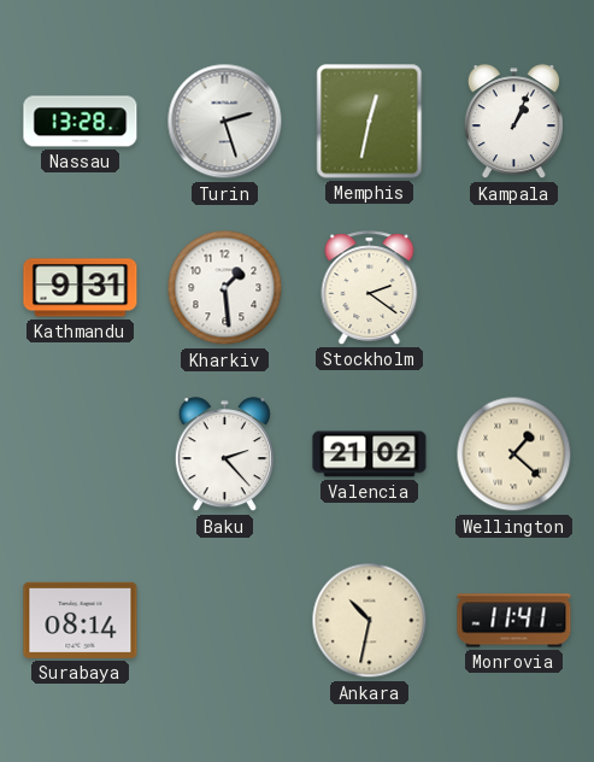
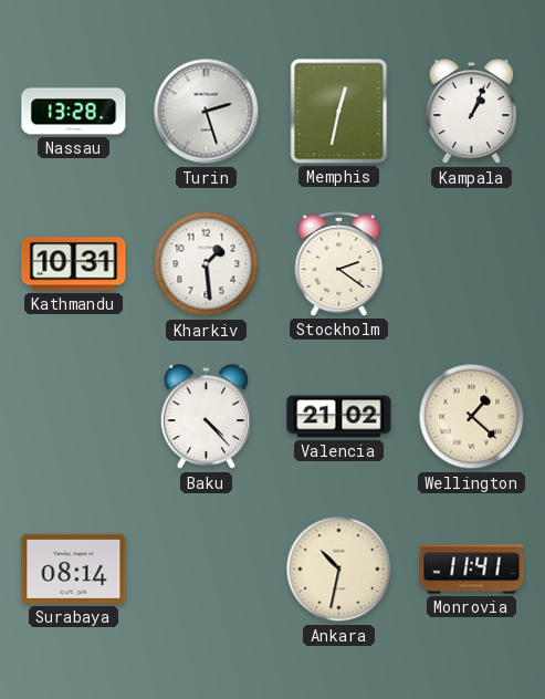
Kathmandu: 9:31 -> 10:31
Baku: 2:23 -> 4:23
